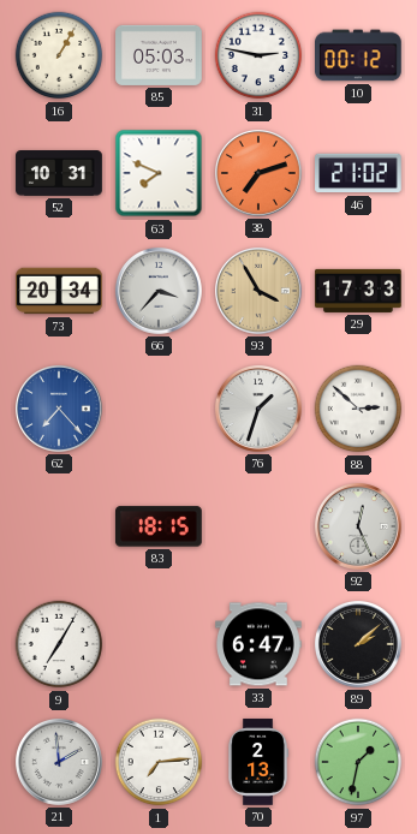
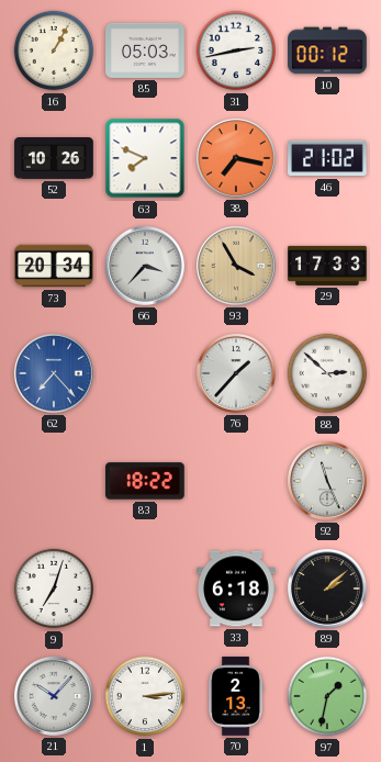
31: 2:47 -> 2:43
52: 10:31 -> 10:26
38: 7:12 -> 7:17
76: 1:33 -> 1:37
83: 18:15 -> 18:22
92: 12:26 -> 11:26
9: 7:05 -> 7:03
33: 6:47 -> 6:18
21: 1:59 -> 10:07
1: 7:14 -> 3:14
